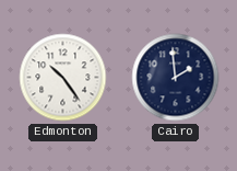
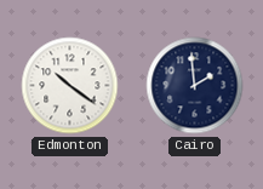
Edmonton: 10:24 -> 10:21
